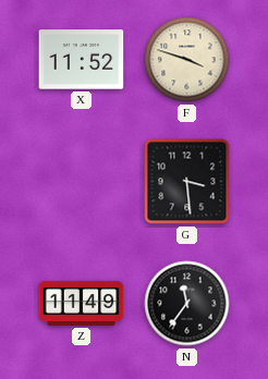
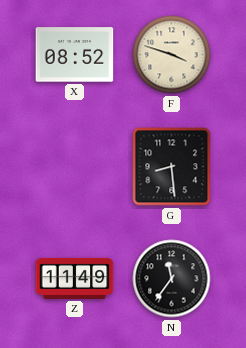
X: 11:52 -> 08:52
G: 3:29 -> 8:29
